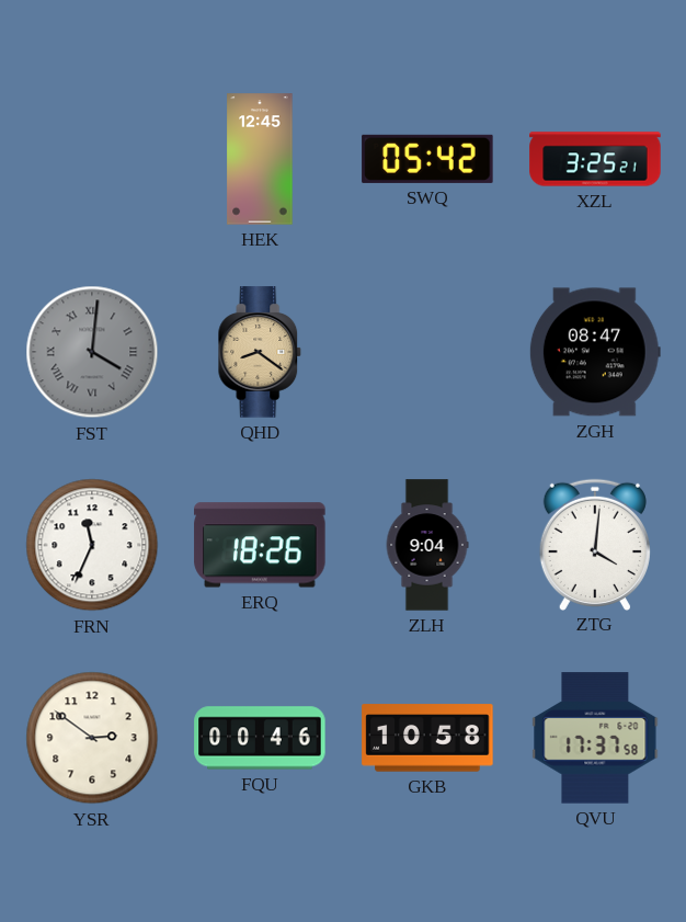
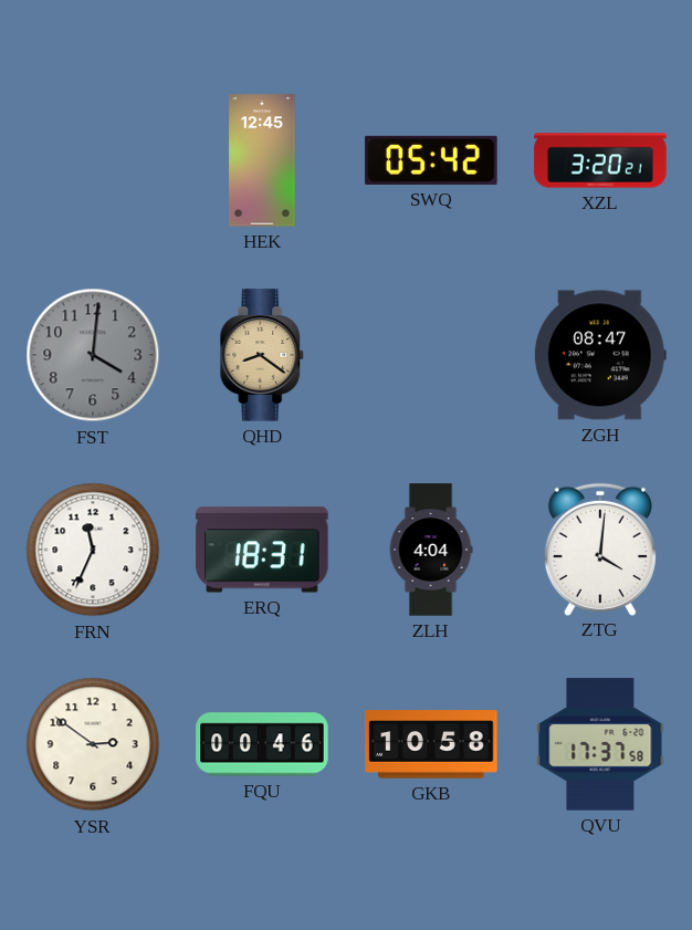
XZL: 3:25 -> 3:20
FST numerals: Roman -> Arabic
ERQ: 18:26 -> 18:31
ZLH: 9:04 -> 4:04
